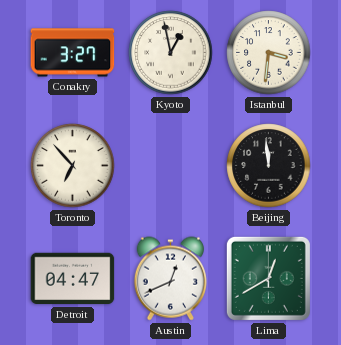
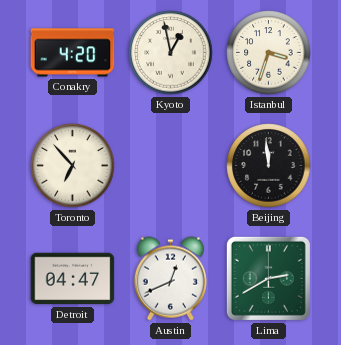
Conakry: 3:27 -> 4:20
Istanbul: 3:31 -> 3:33
Lima: 12:40 -> 2:40
